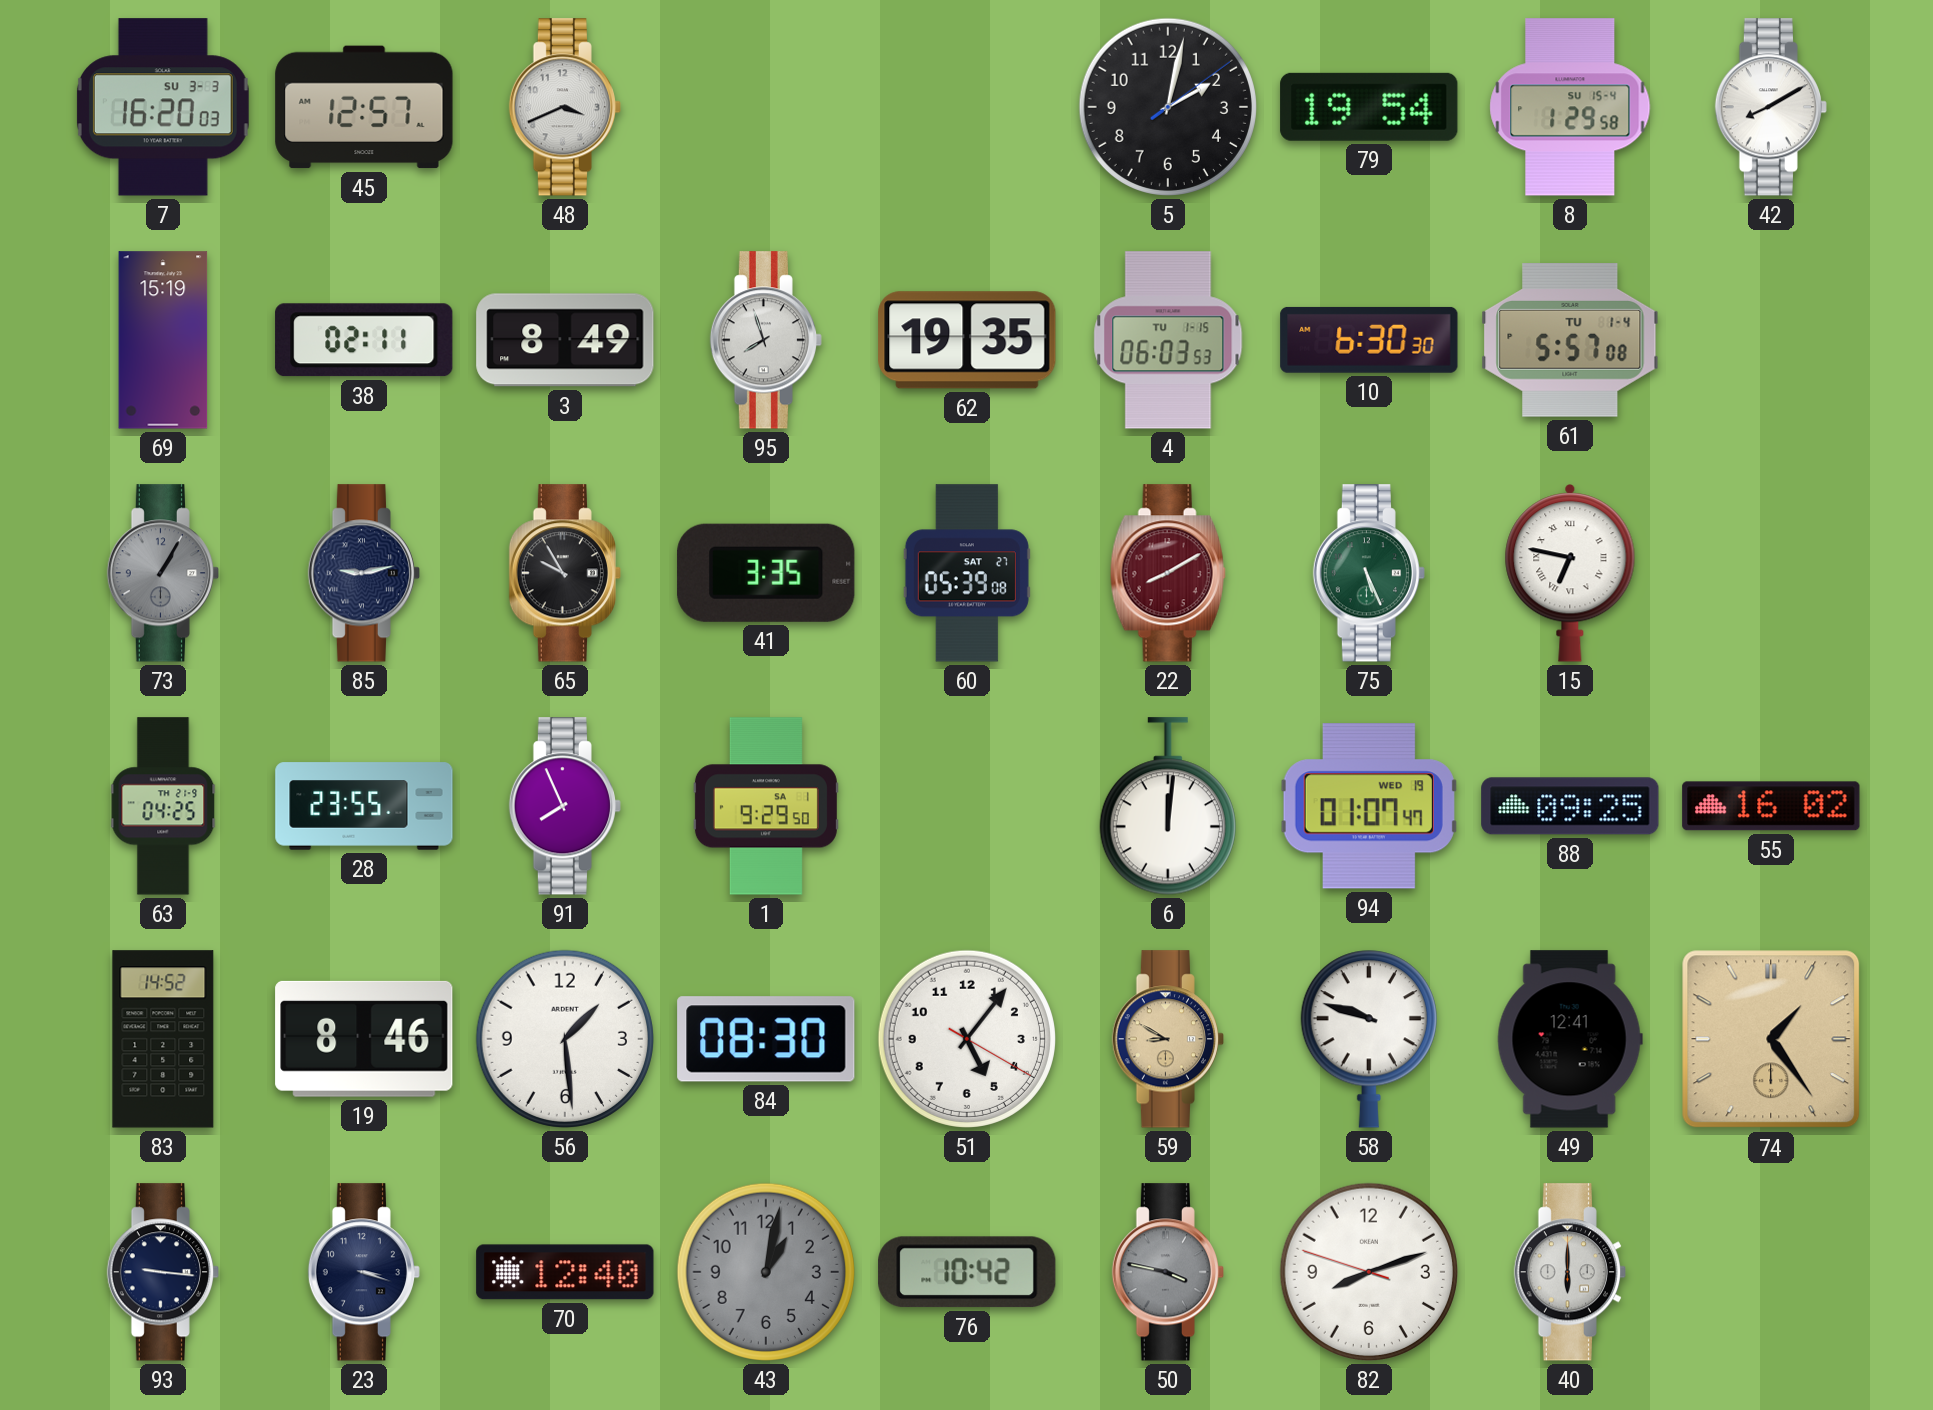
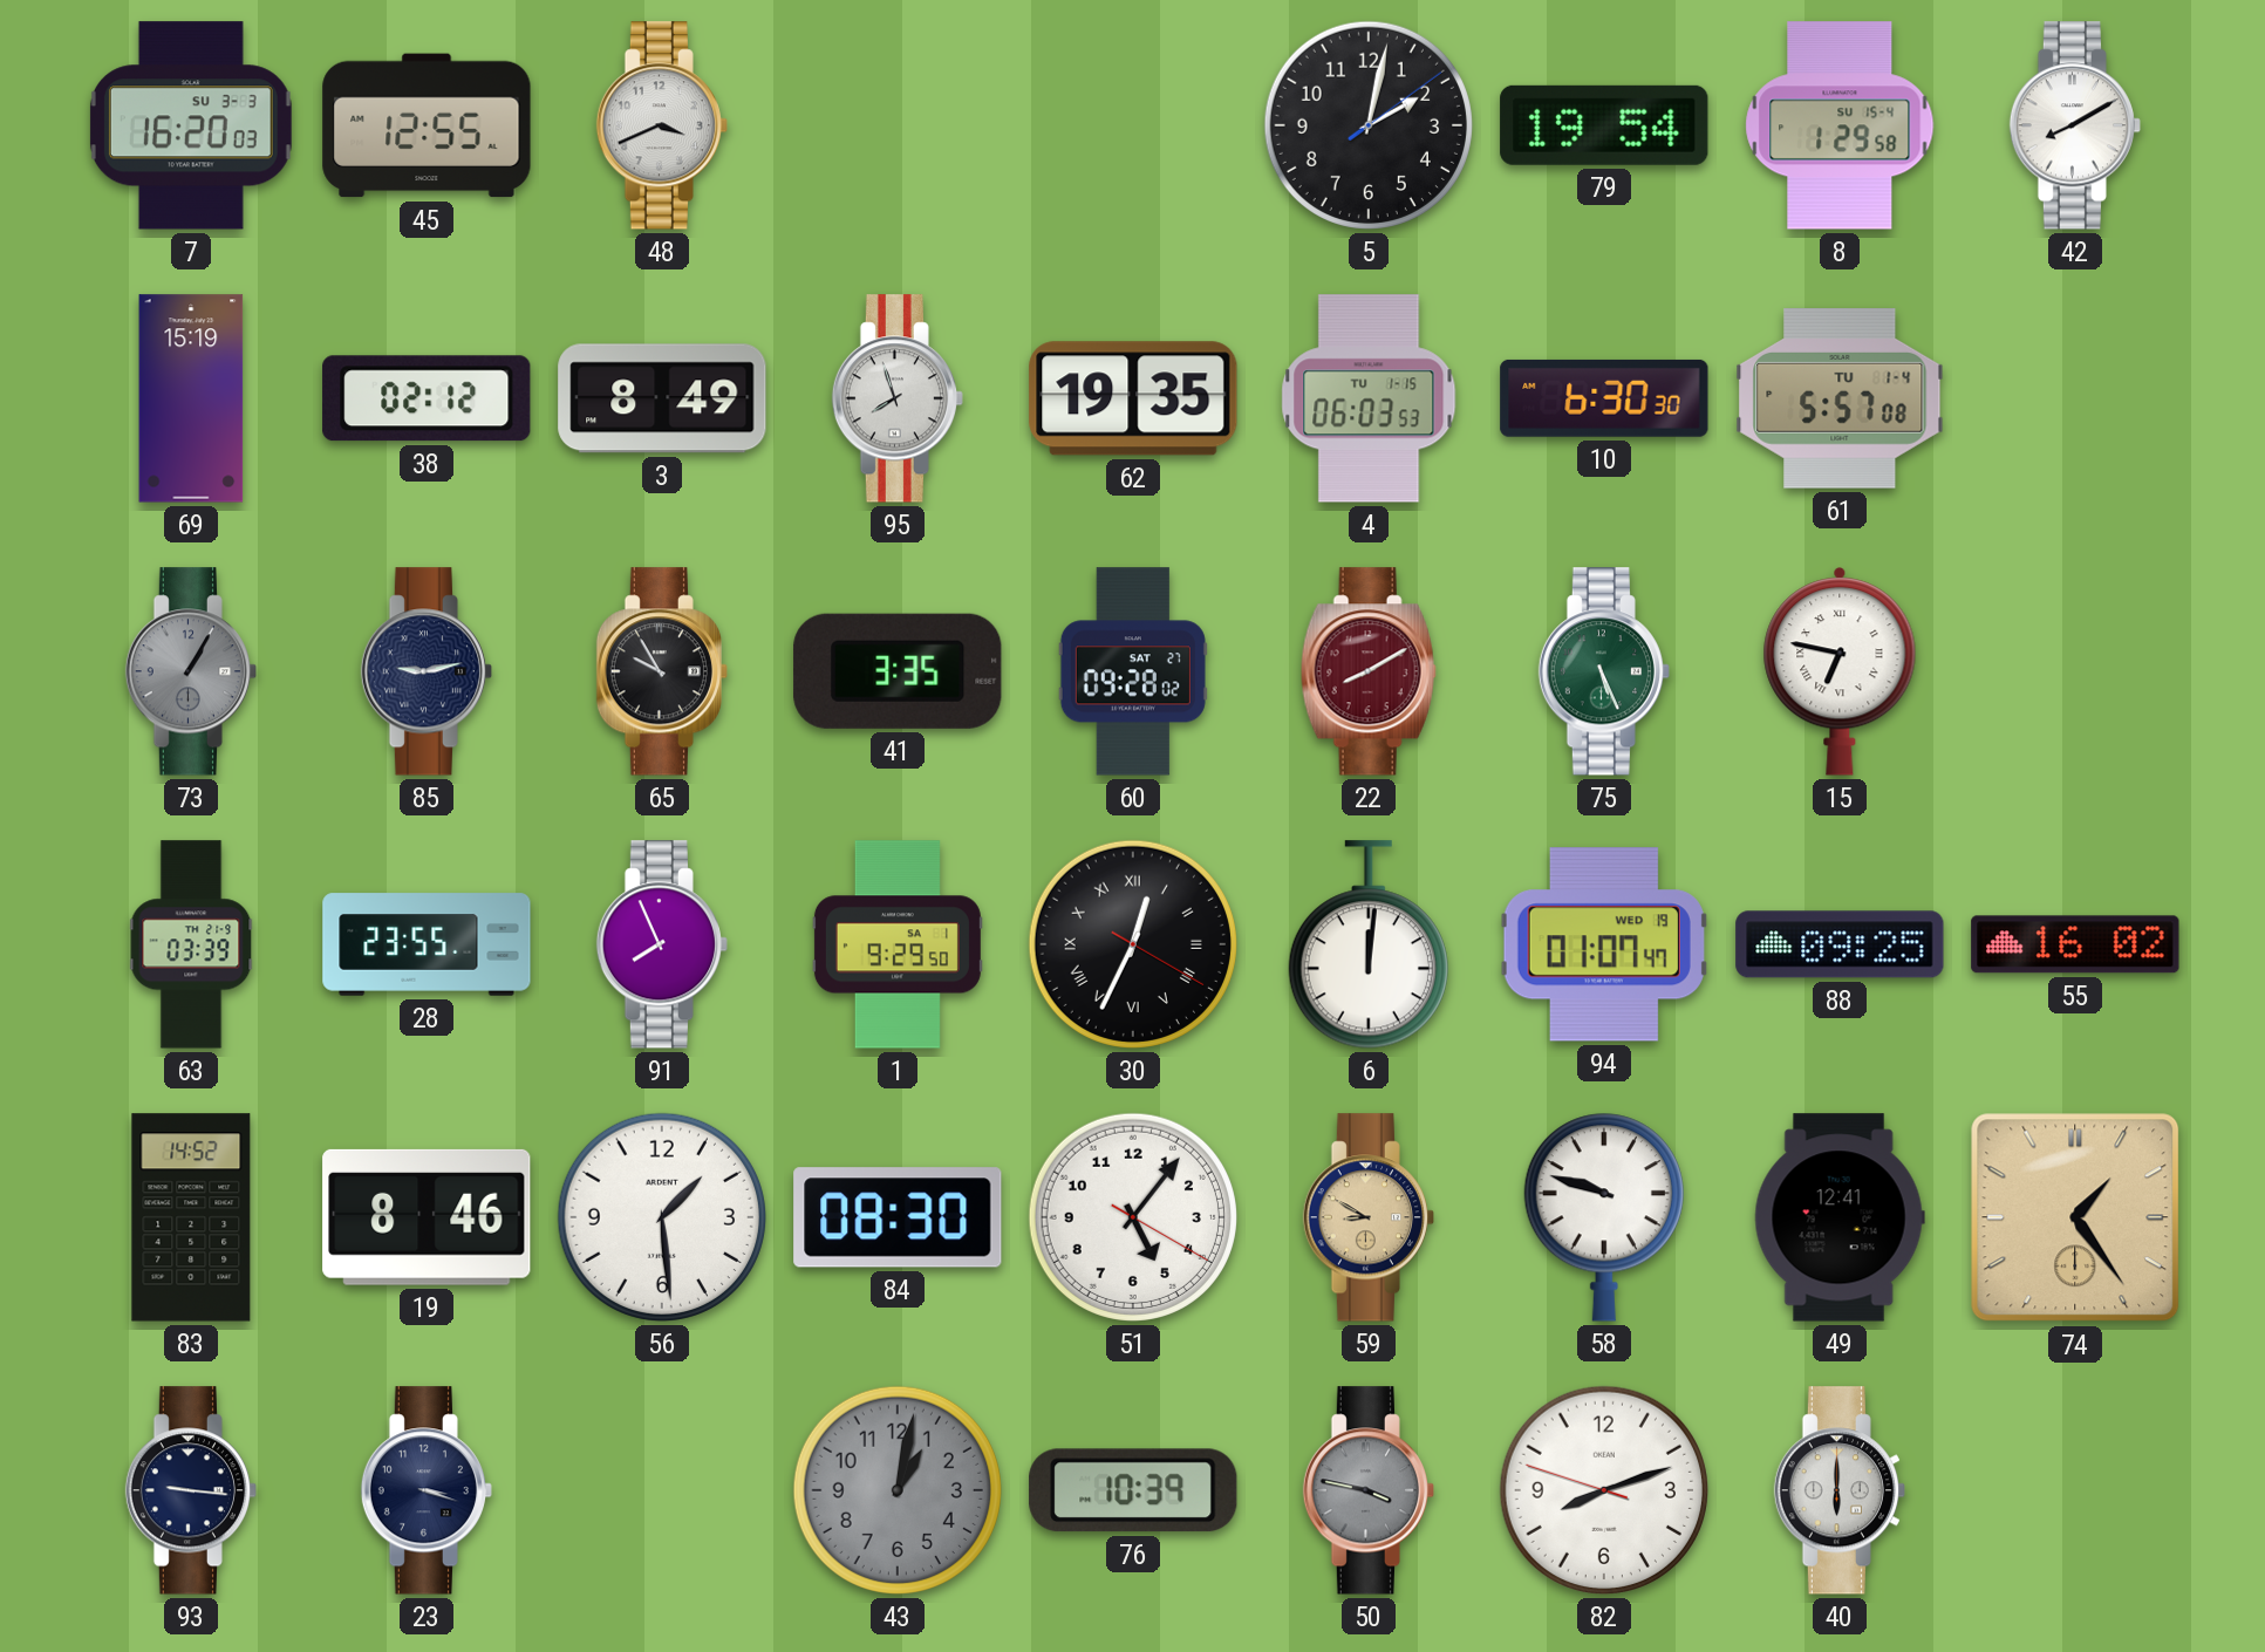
45: 12:57 -> 12:55
38: 02:11 -> 02:12
60: 05:39 -> 09:28
63: 04:25 -> 03:39
30: none -> 12:34
70: 12:40 -> none
76: 10:42 -> 10:39
